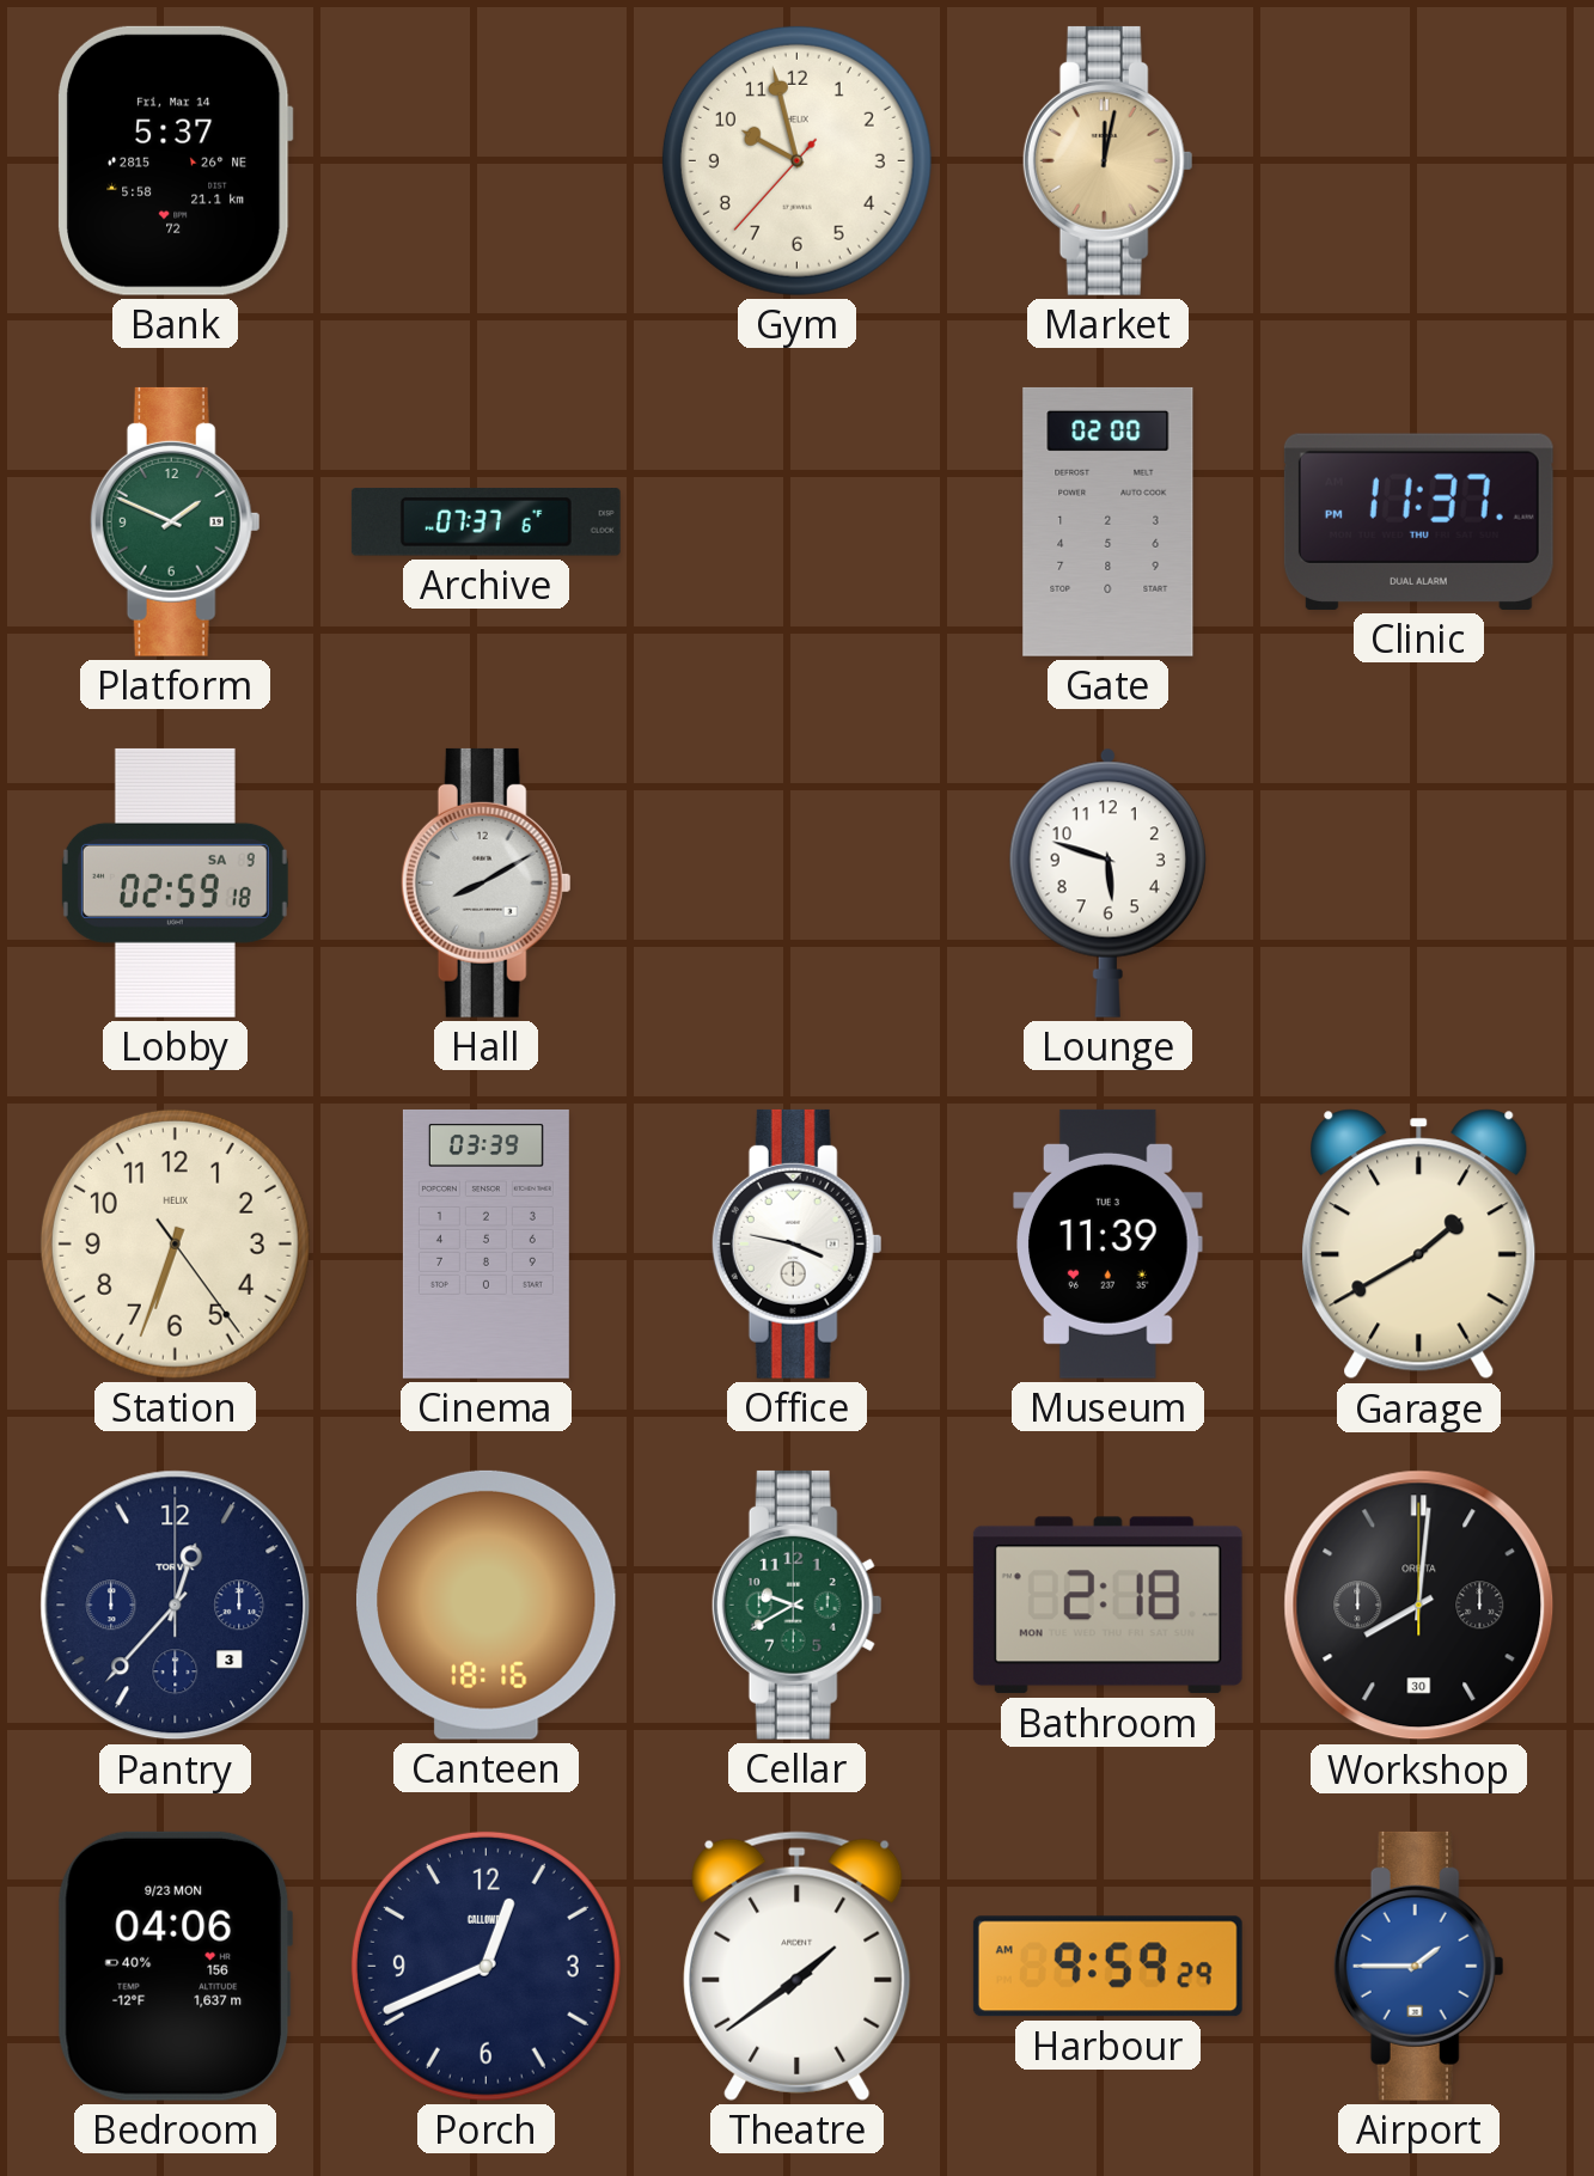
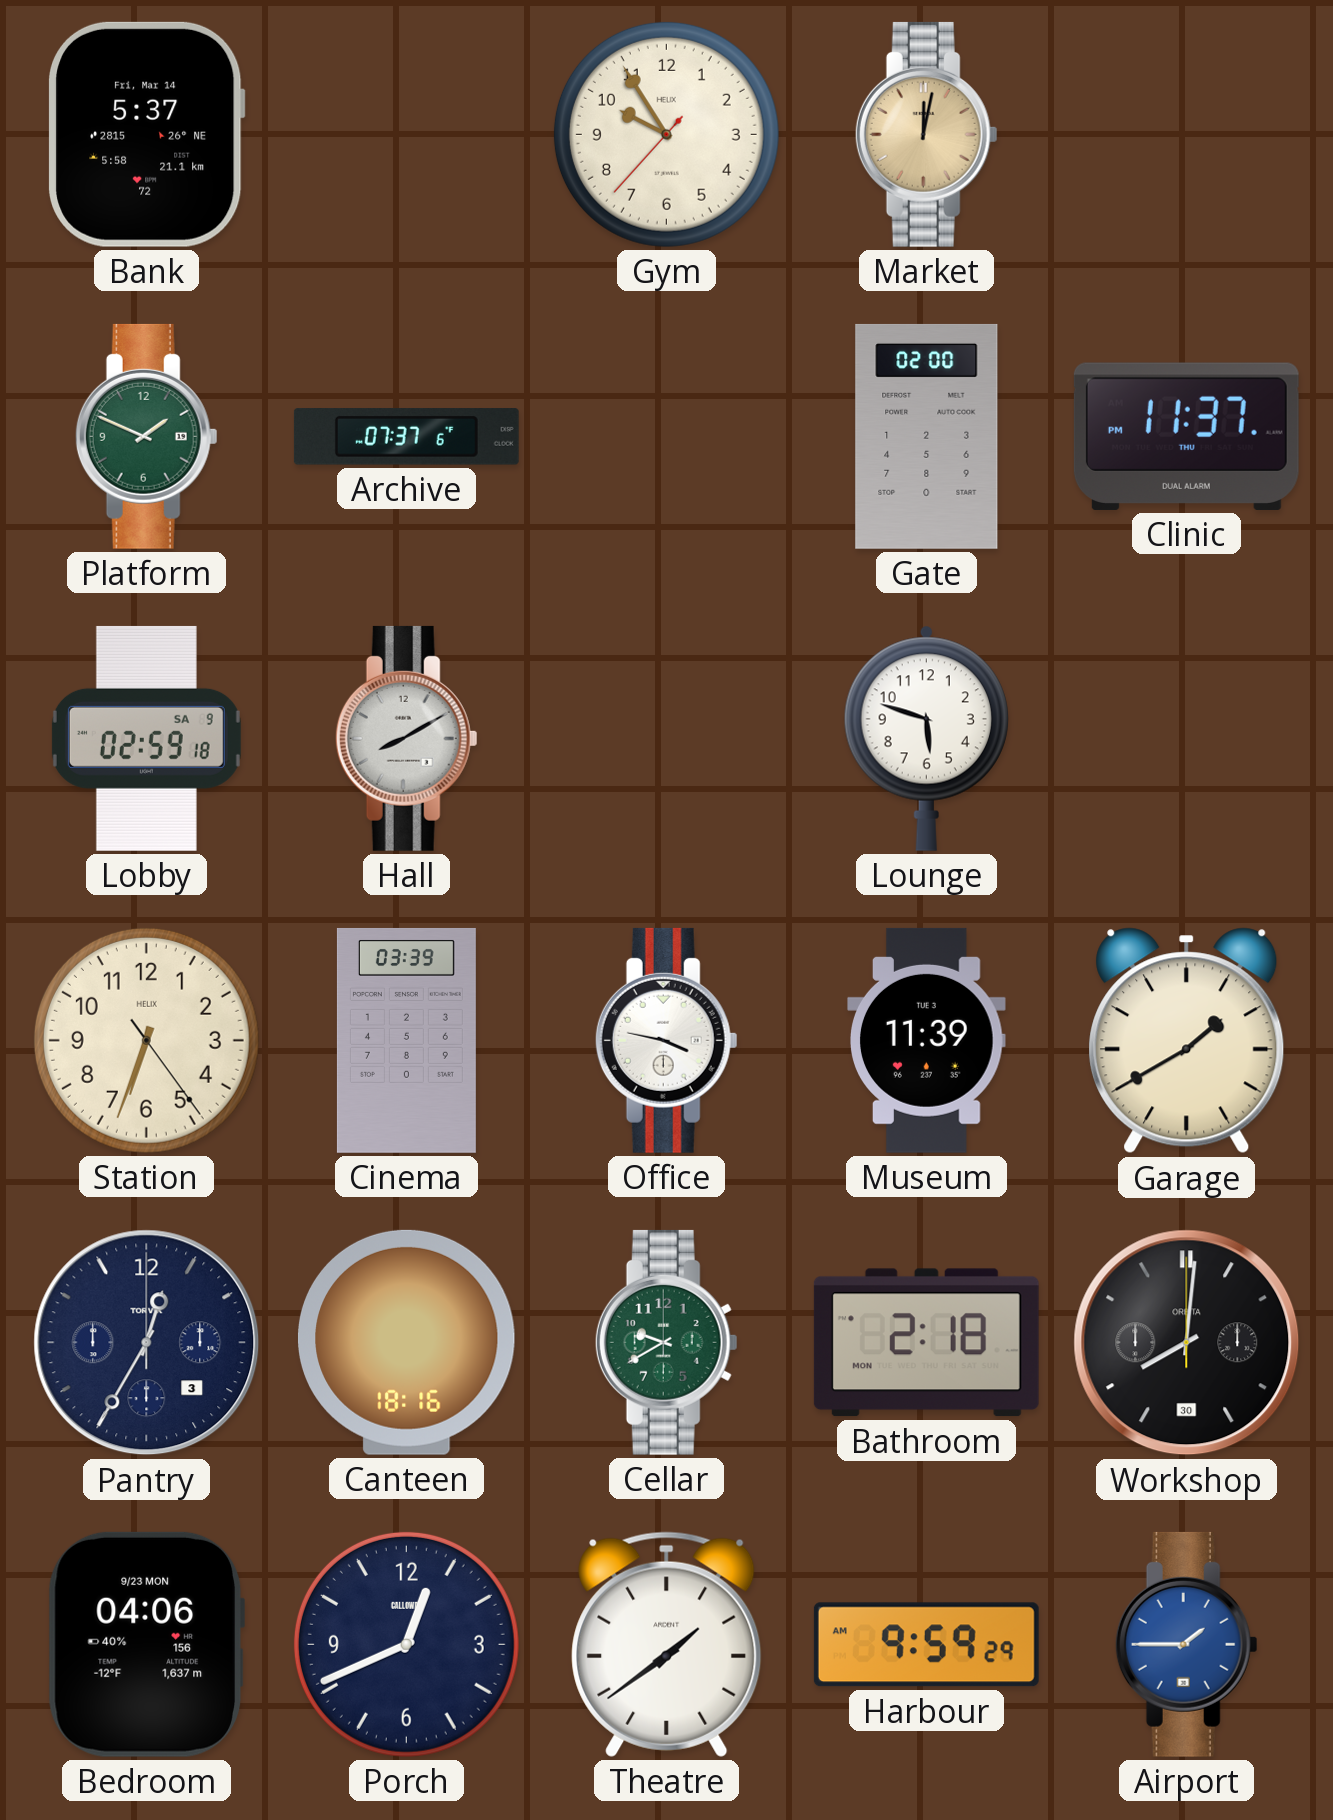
Gym: 9:57 -> 9:54
Pantry: 12:37 -> 12:35
